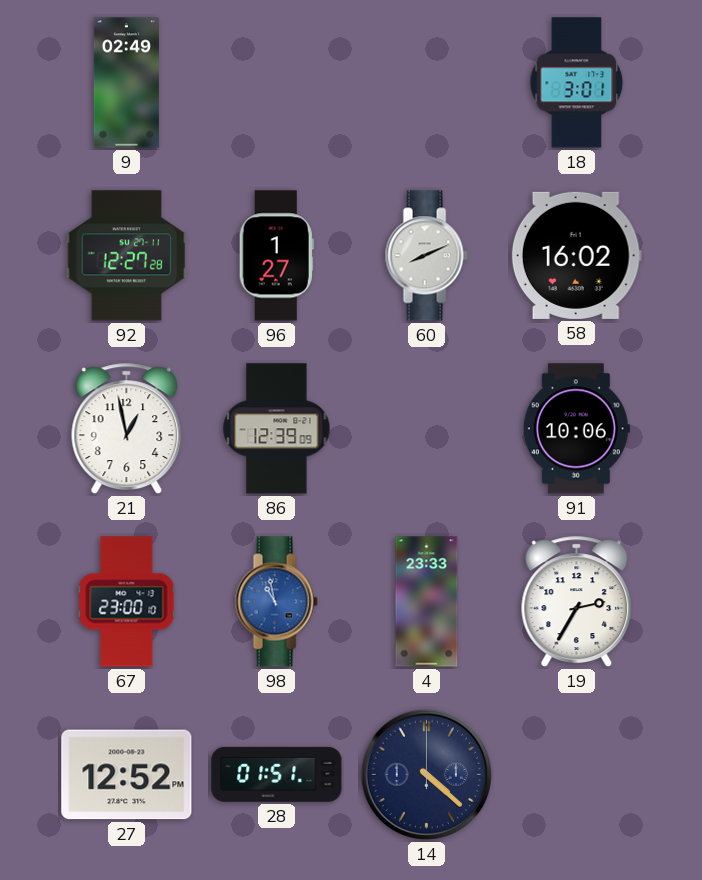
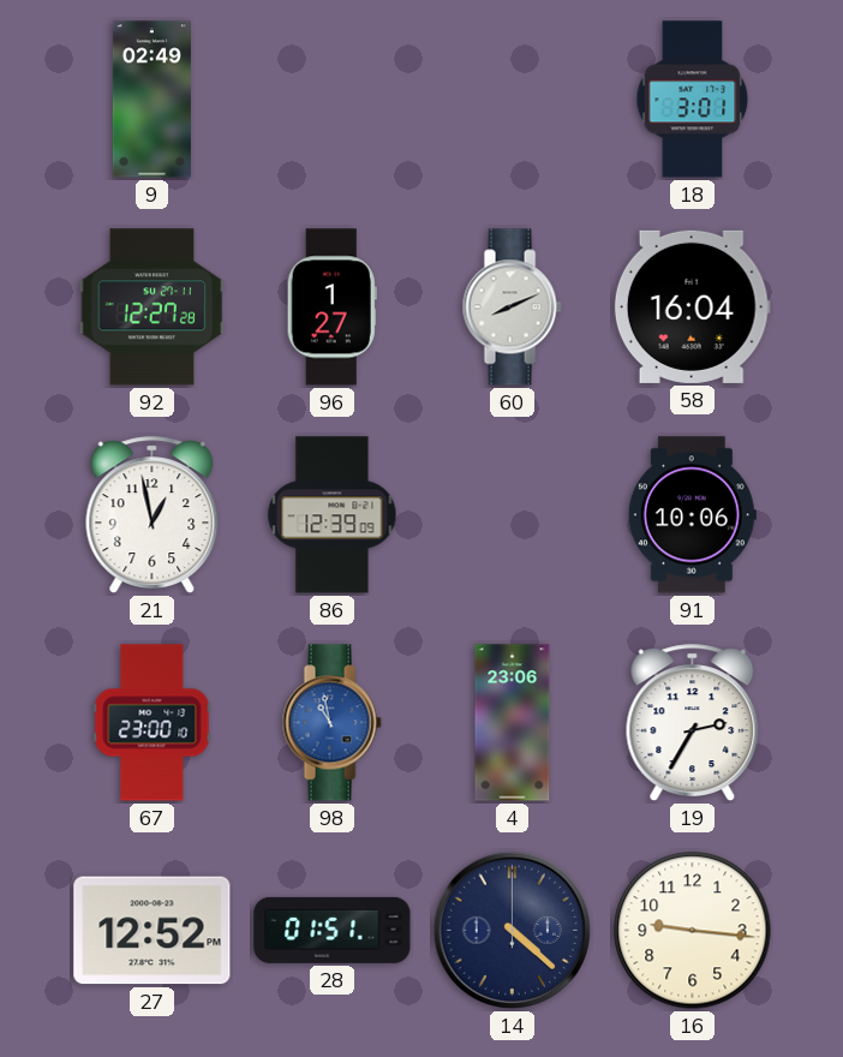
58: 16:02 -> 16:04
4: 23:33 -> 23:06
16: none -> 9:16
